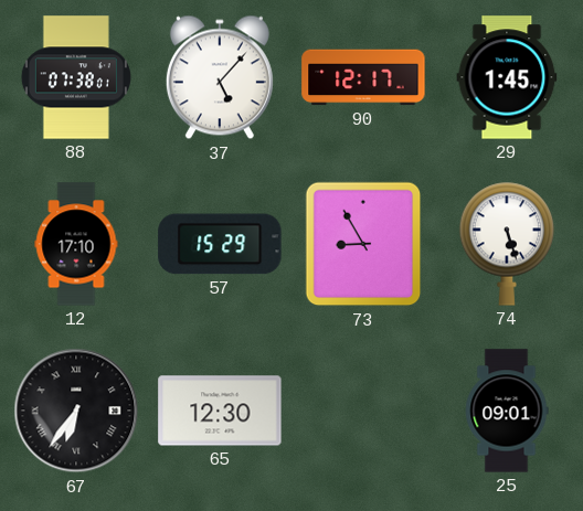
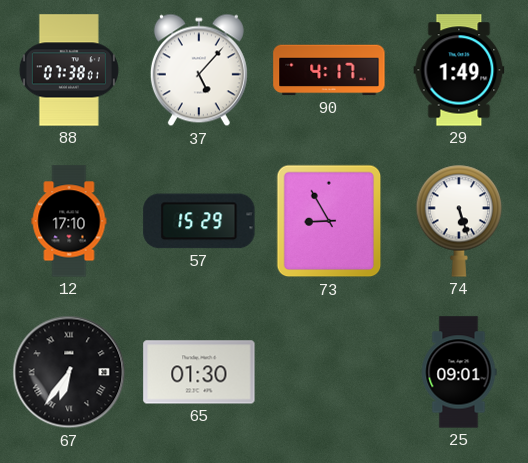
90: 12:17 -> 4:17
29: 1:45 -> 1:49
65: 12:30 -> 01:30
